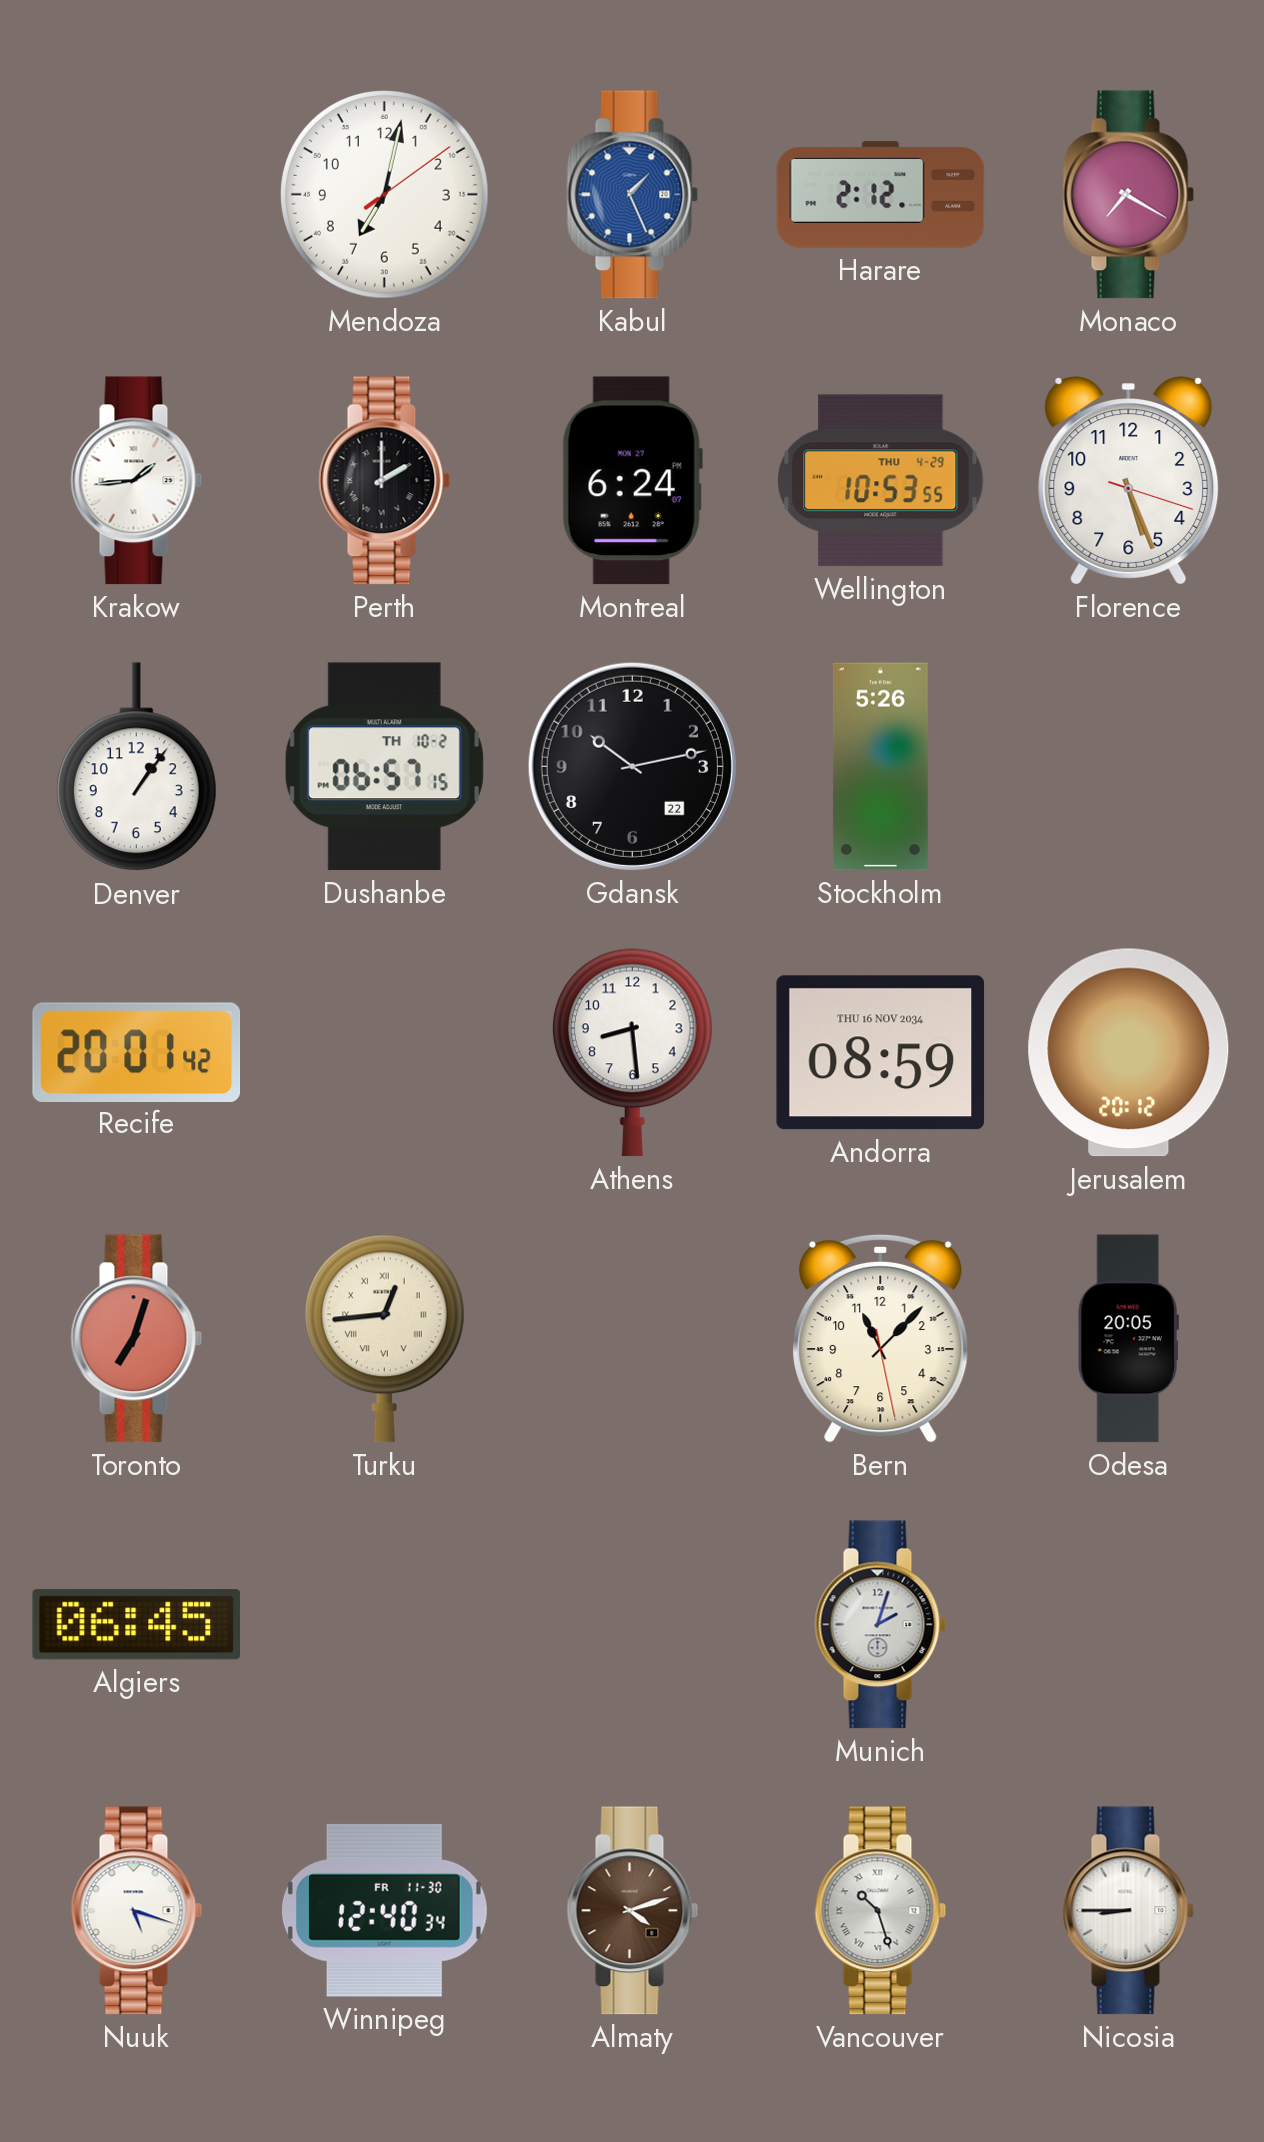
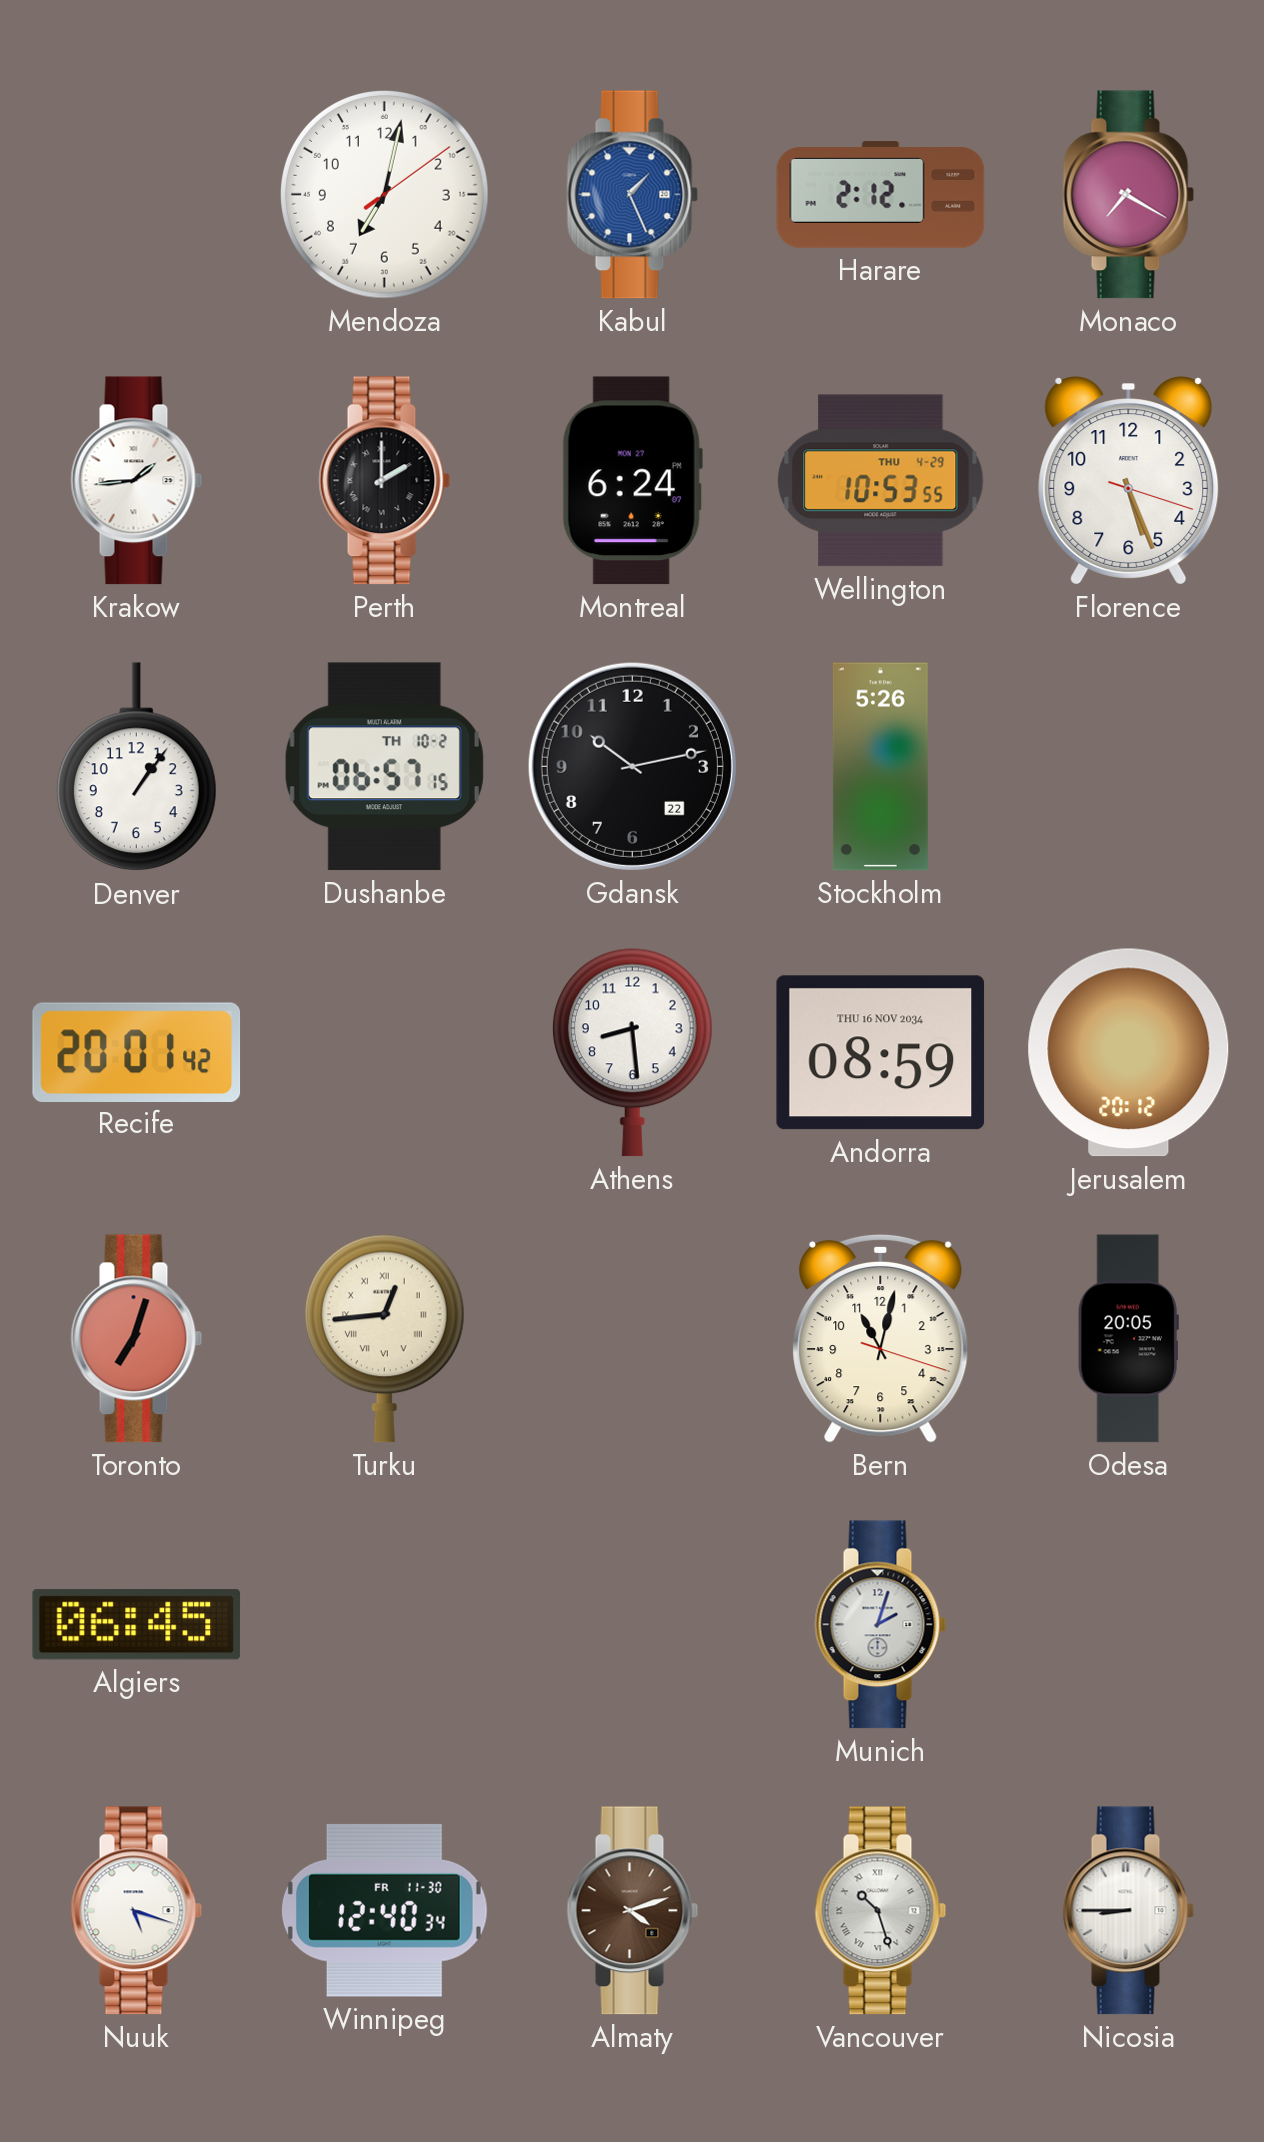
Bern: 11:07 -> 11:02
